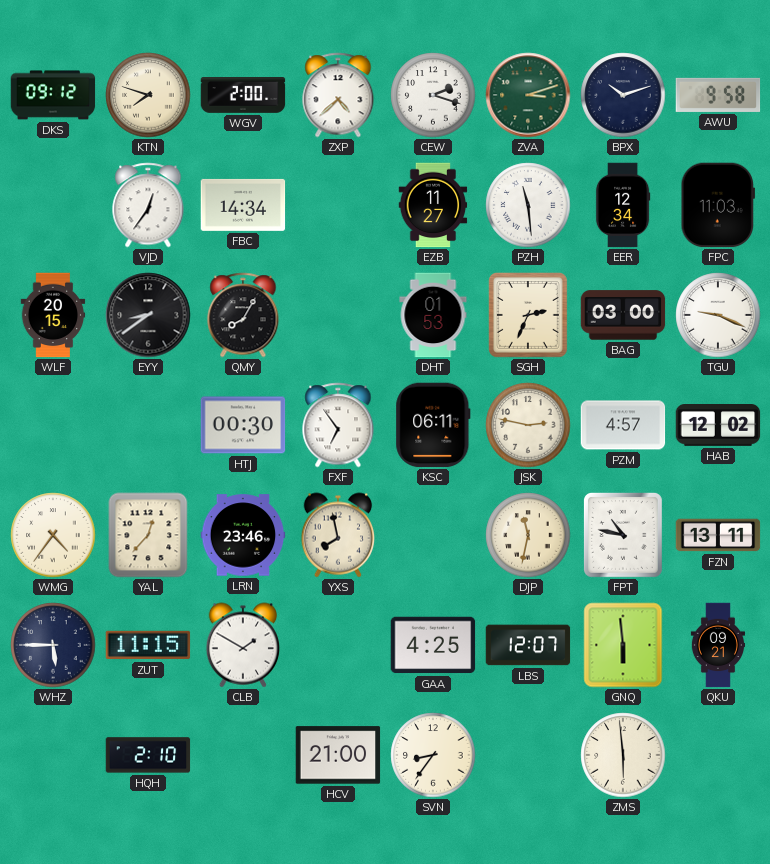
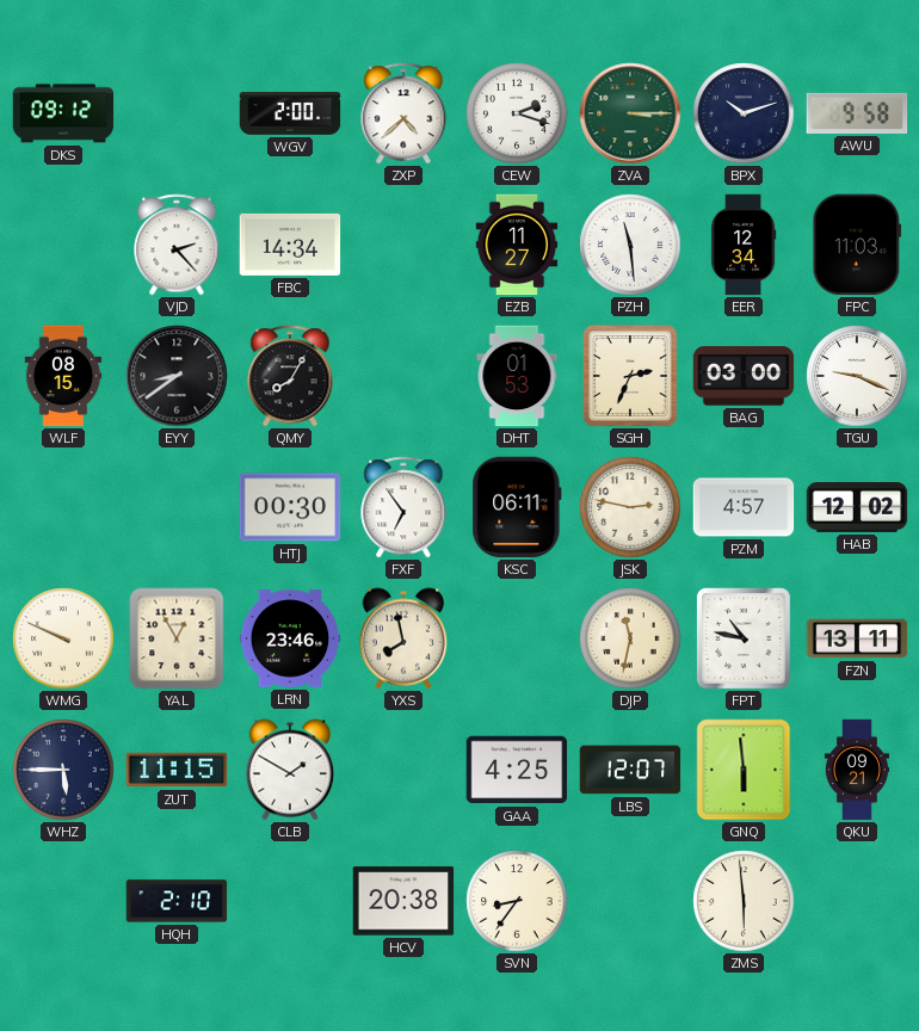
KTN: 7:48 -> none
ZVA: 3:12 -> 3:15
VJD: 12:36 -> 2:23
WLF: 20:15 -> 08:15
WMG: 4:36 -> 9:49
YAL: 12:37 -> 12:55
HCV: 21:00 -> 20:38
